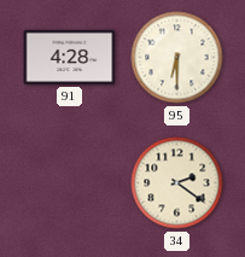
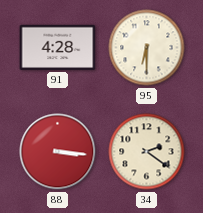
88: none -> 3:16
